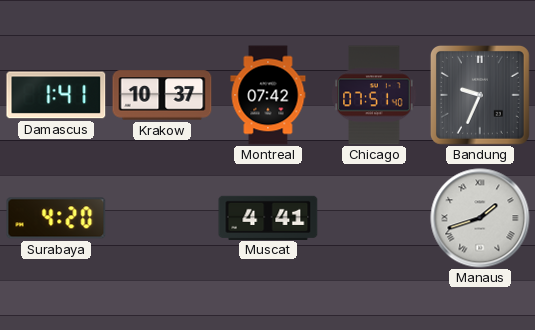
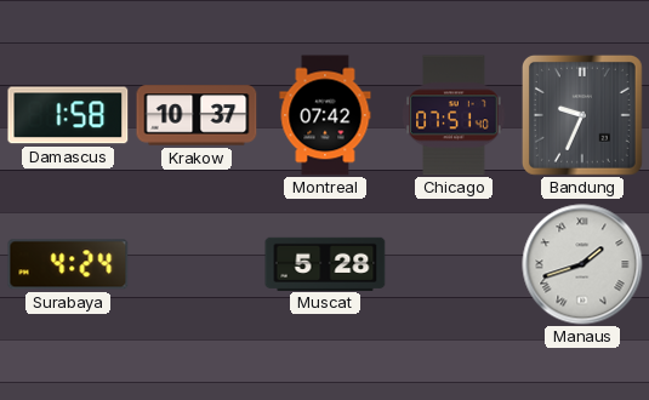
Damascus: 1:41 -> 1:58
Surabaya: 4:20 -> 4:24
Muscat: 4:41 -> 5:28
